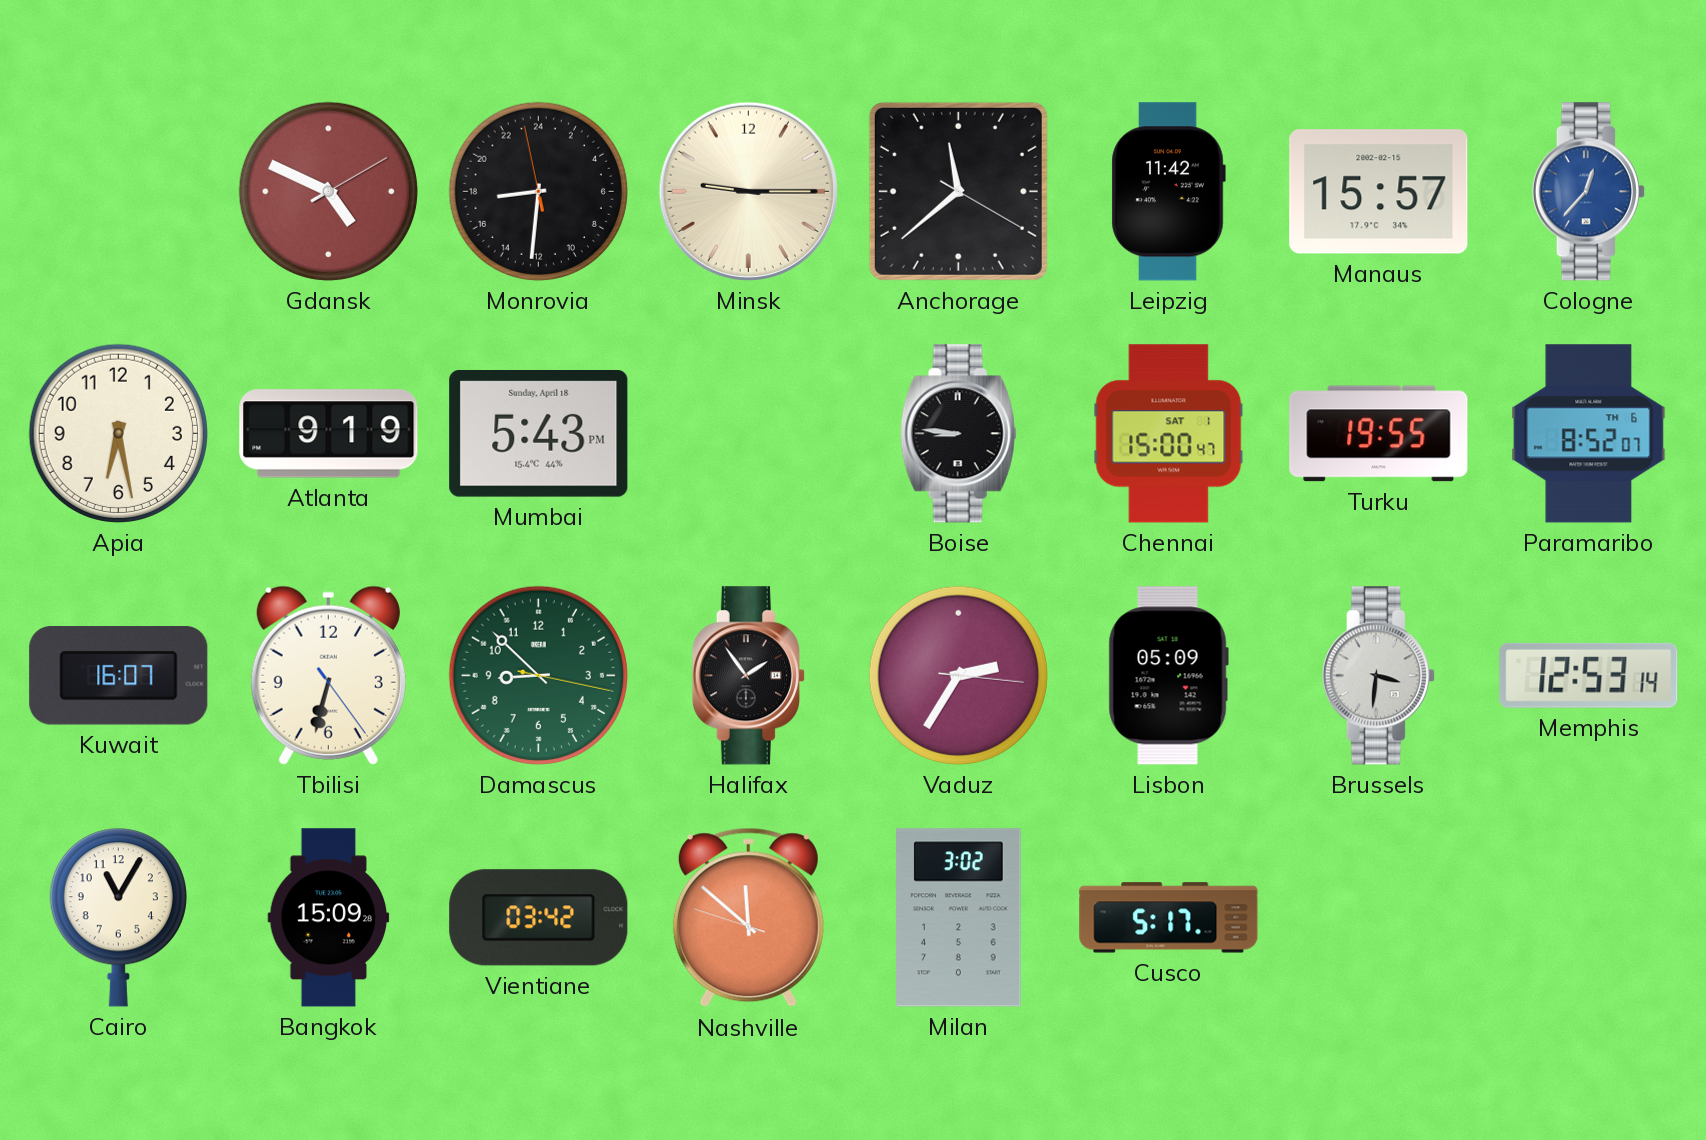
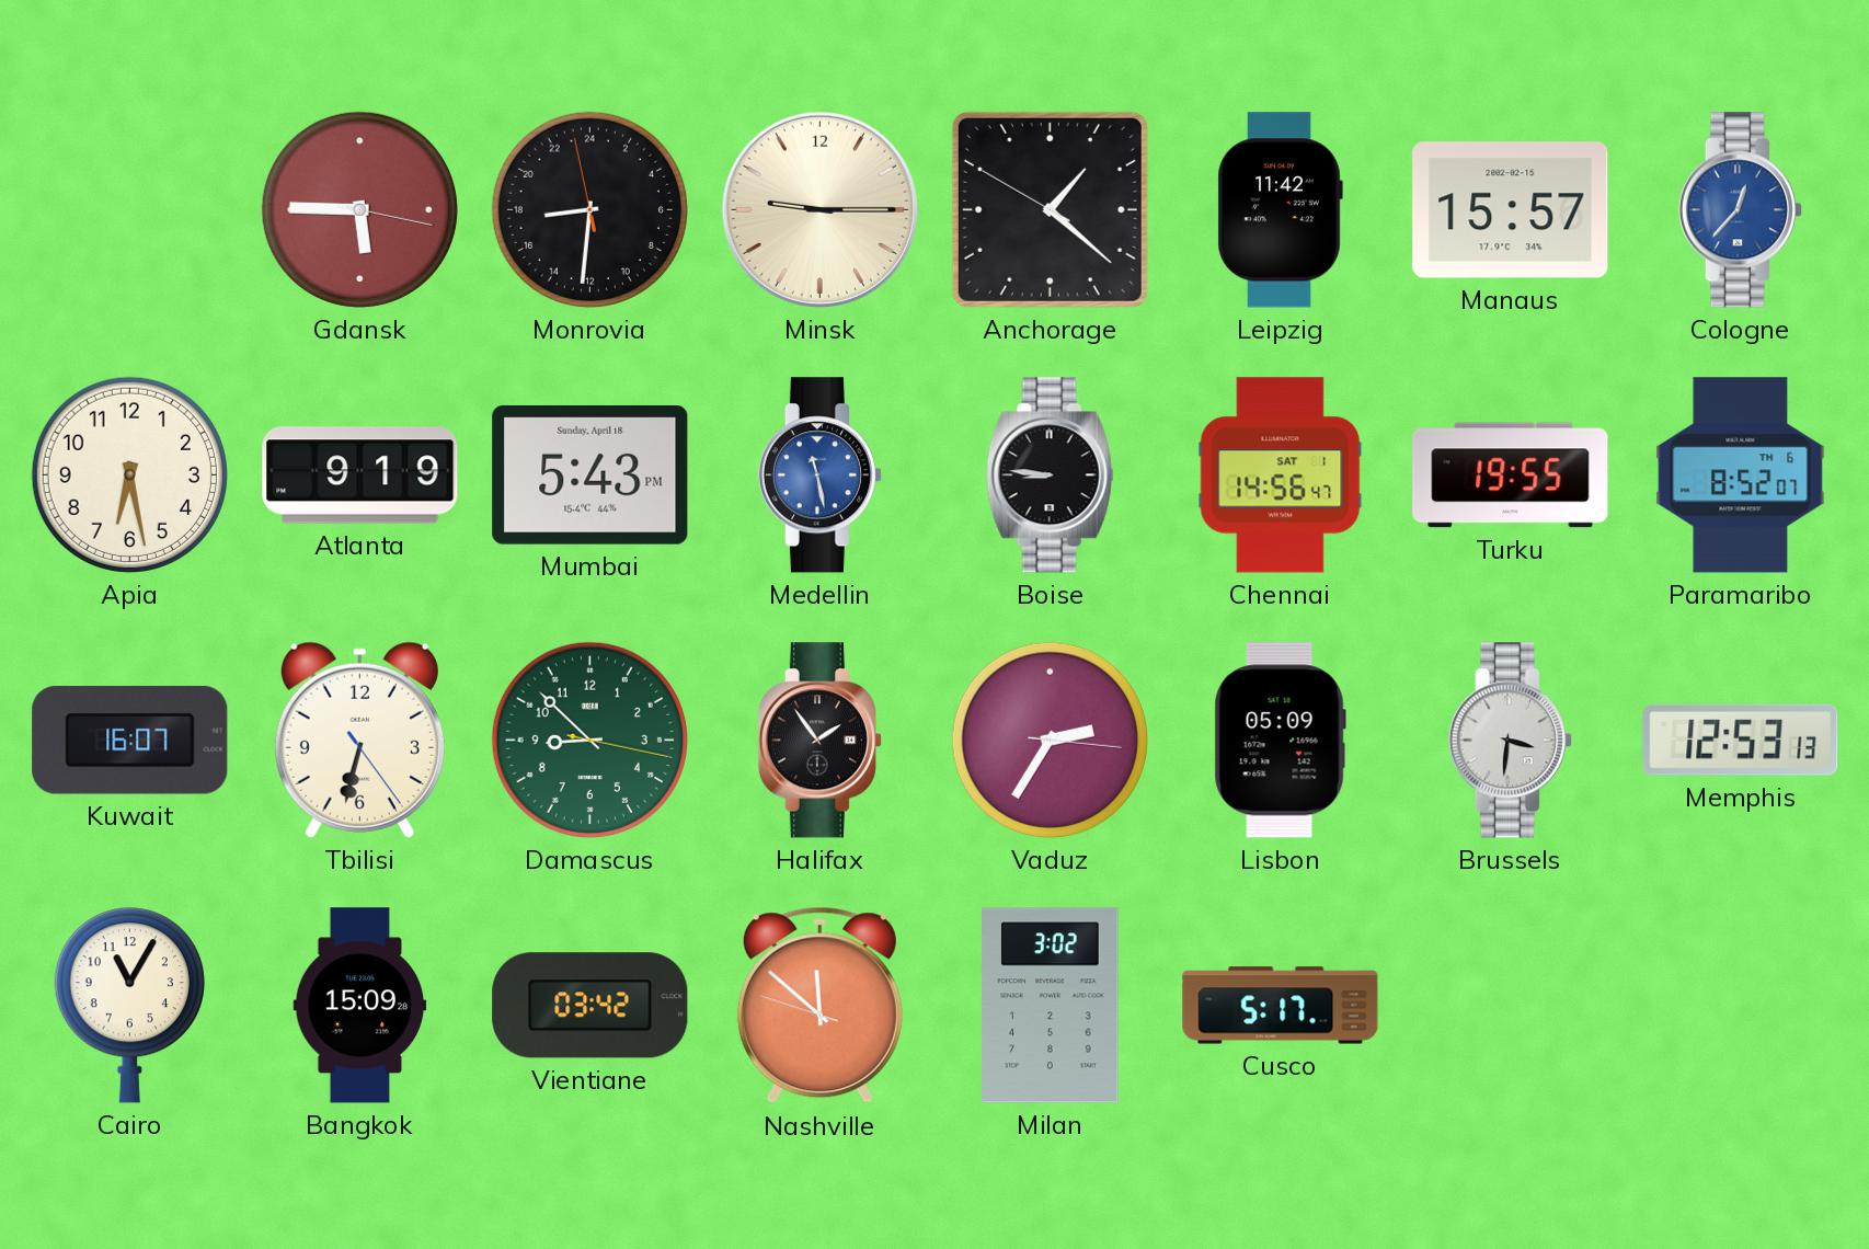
Gdansk: 4:49 -> 5:45
Anchorage: 11:38 -> 1:21
Medellin: none -> 11:28
Chennai: 15:00 -> 14:56
Memphis: 12:53:14 -> 12:53:13
